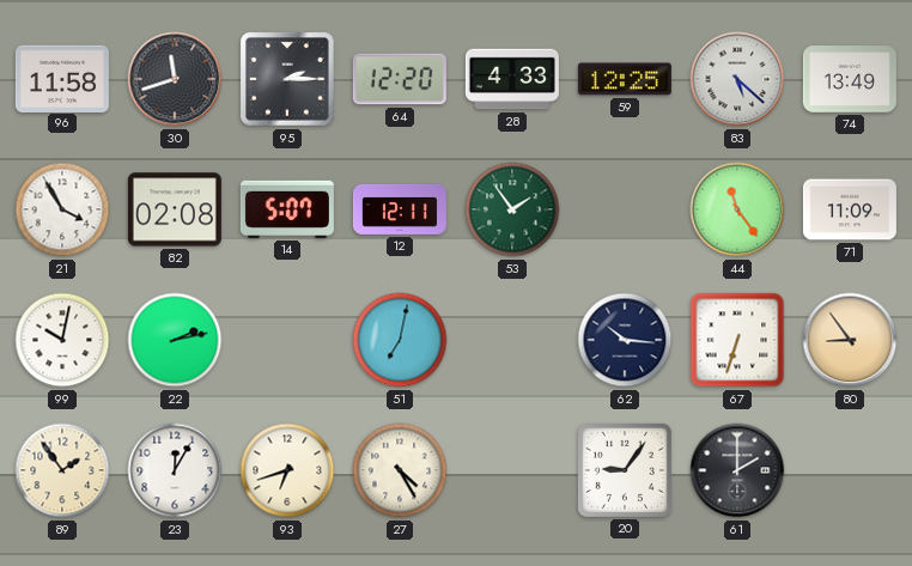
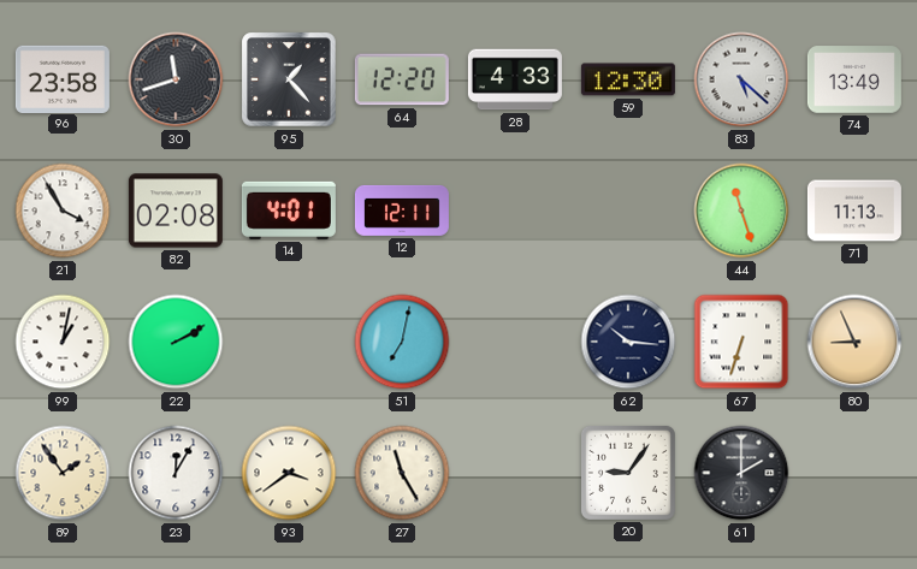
96: 11:58 -> 23:58
95: 2:15 -> 1:23
59: 12:25 -> 12:30
14: 5:07 -> 4:01
53: 1:54 -> none
44: 11:24 -> 11:27
71: 11:09 -> 11:13
99: 10:02 -> 1:02
22: 2:13 -> 2:10
80: 8:54 -> 8:56
93: 6:42 -> 3:39
27: 4:25 -> 11:25
